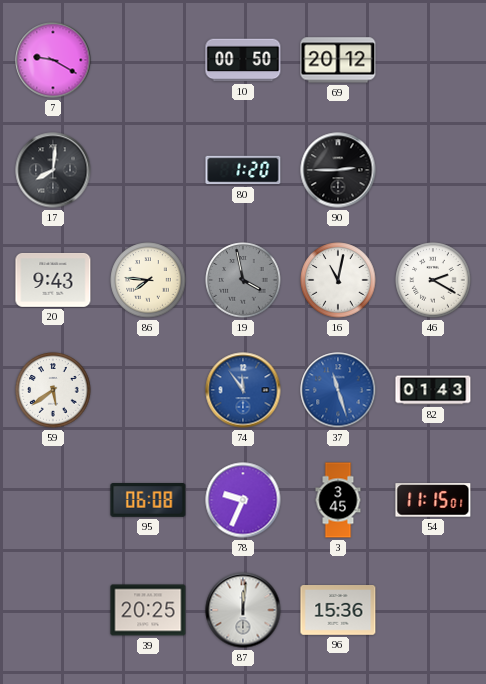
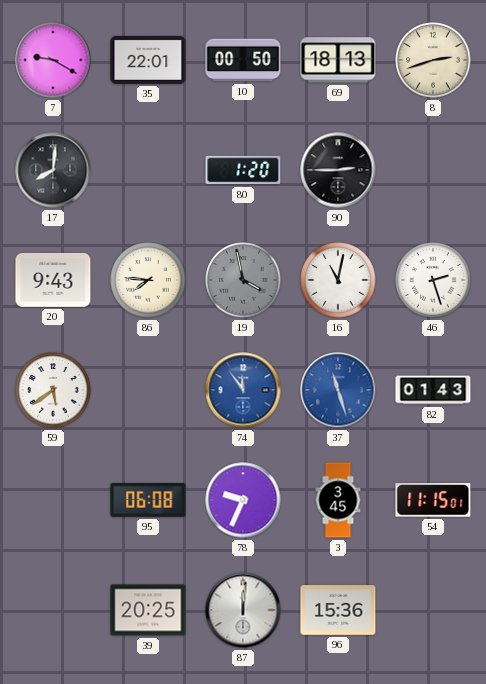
35: none -> 22:01
69: 20:12 -> 18:13
8: none -> 2:42
46: 2:20 -> 2:27
